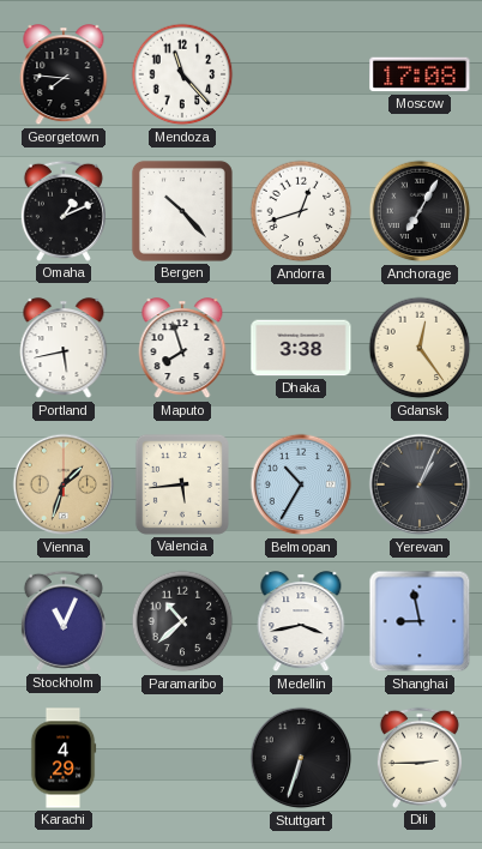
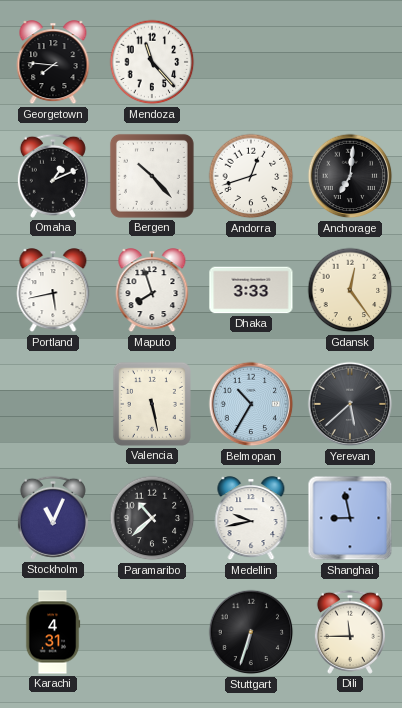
Moscow: 17:08 -> none
Anchorage: 7:05 -> 7:01
Dhaka: 3:38 -> 3:33
Vienna: 1:33 -> none
Valencia: 5:44 -> 5:28
Yerevan: 1:04 -> 5:38
Medellin: 3:43 -> 9:43
Karachi: 4:29 -> 4:31
Dili: 2:45 -> 11:45
